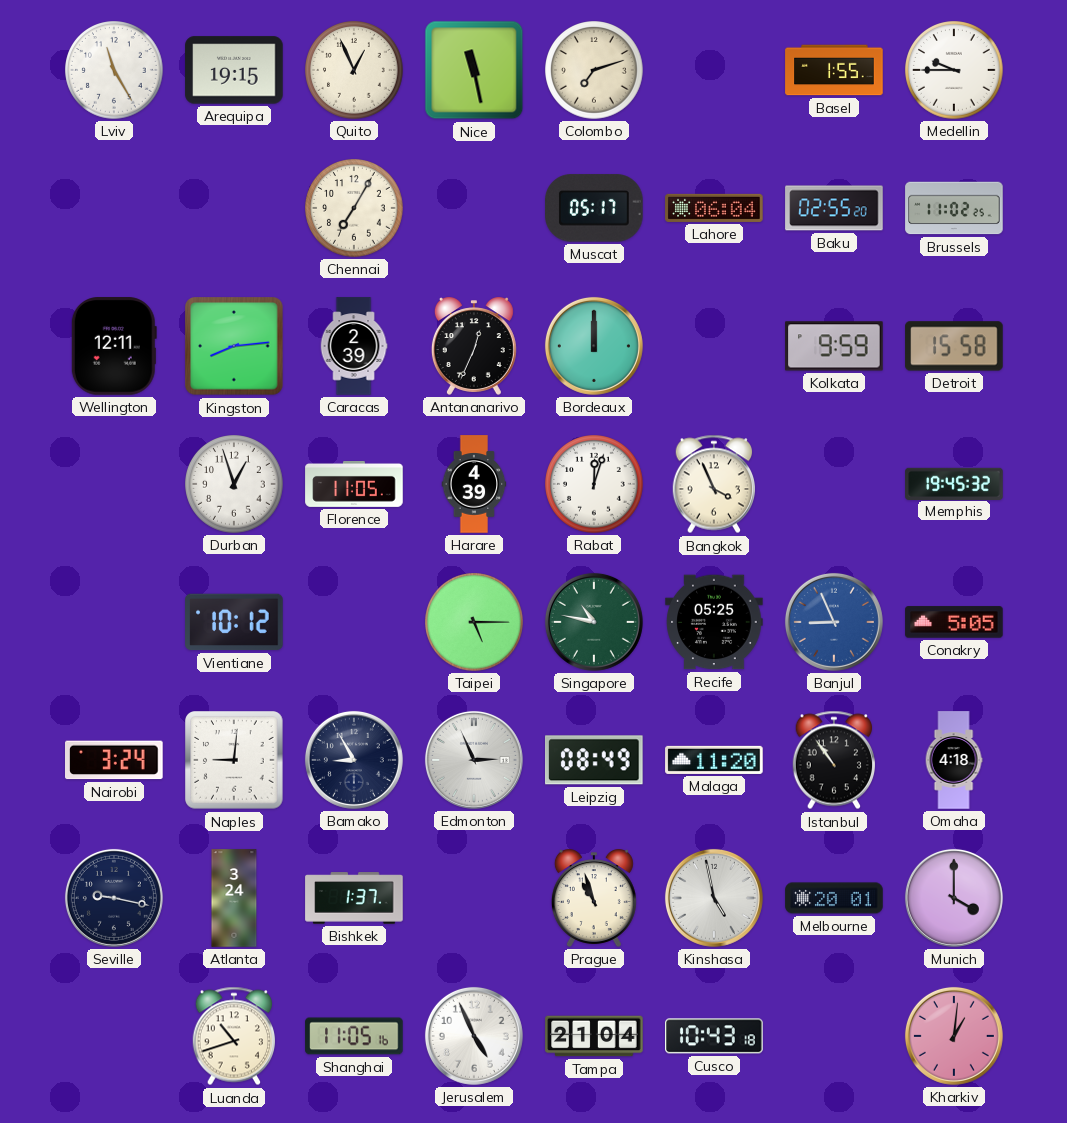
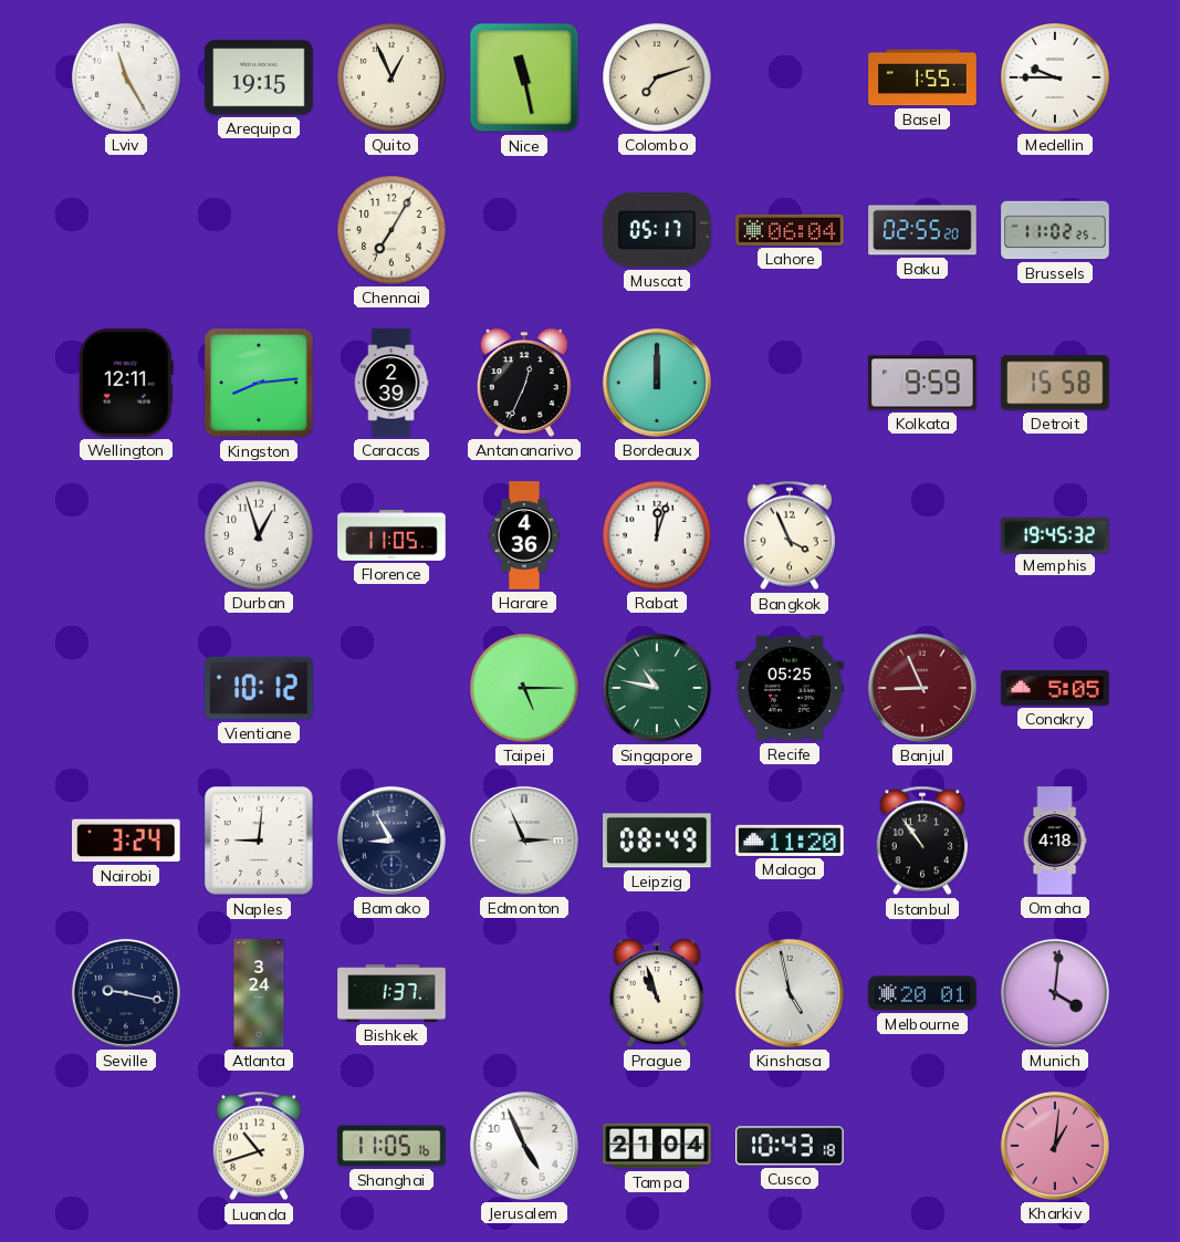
Harare: 4:39 -> 4:36
Banjul dial: blue -> burgundy
Munich: 4:00 -> 4:01
